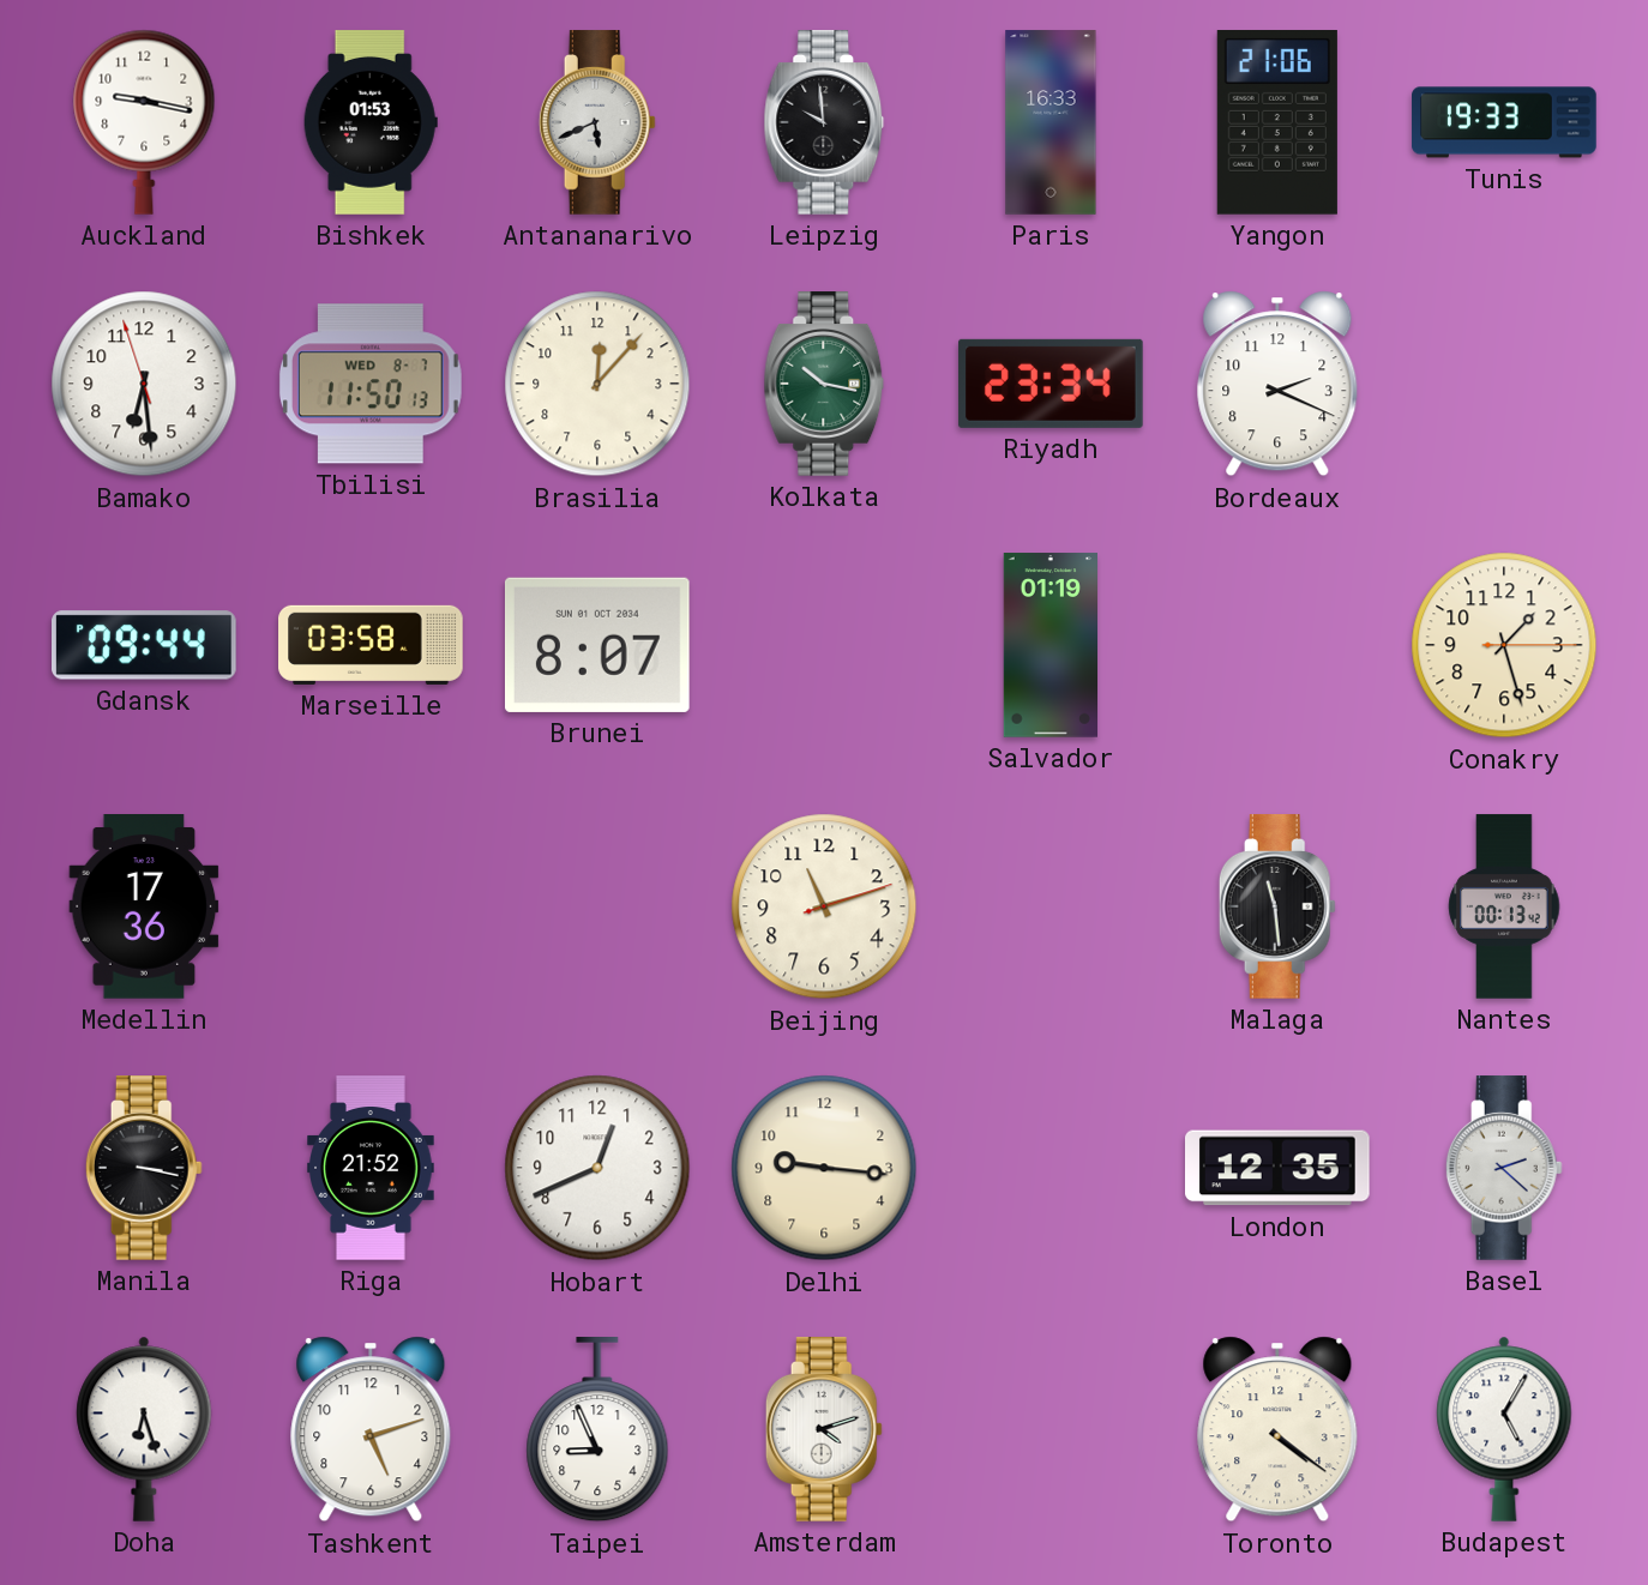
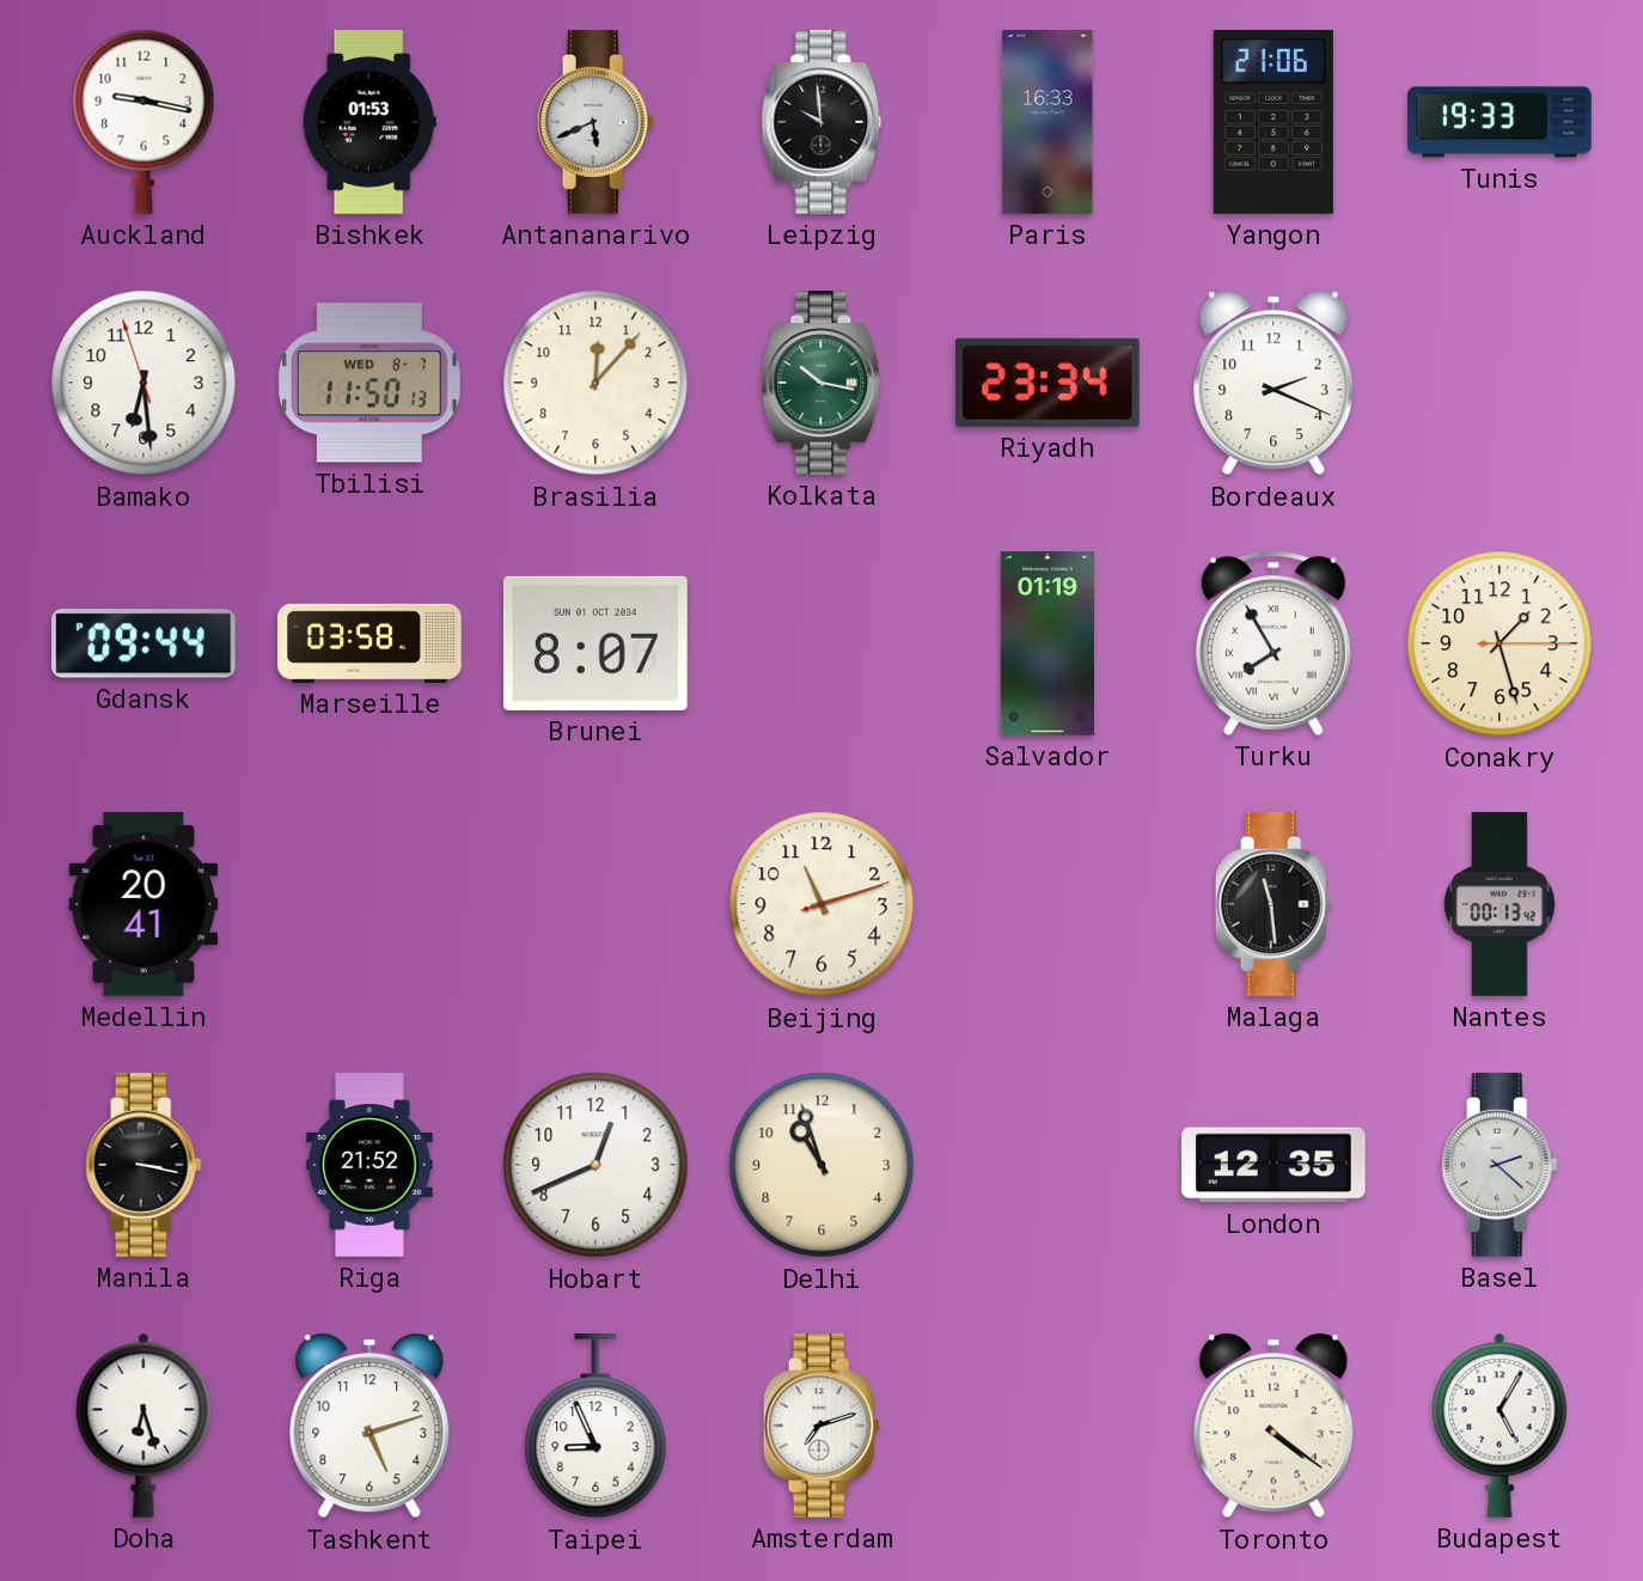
Turku: none -> 7:55
Medellin: 17:36 -> 20:41
Delhi: 9:16 -> 10:57
Amsterdam: 4:12 -> 7:12
